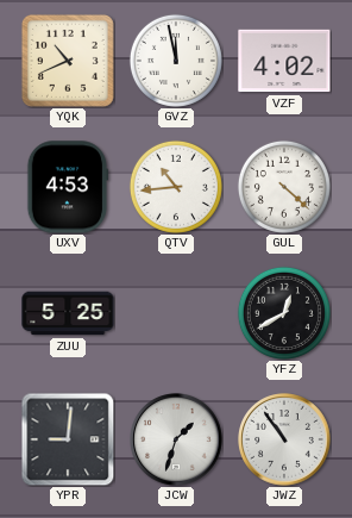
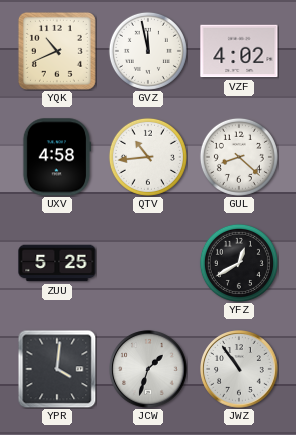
UXV: 4:53 -> 4:58
GUL: 4:22 -> 8:22
YPR: 9:01 -> 4:01
